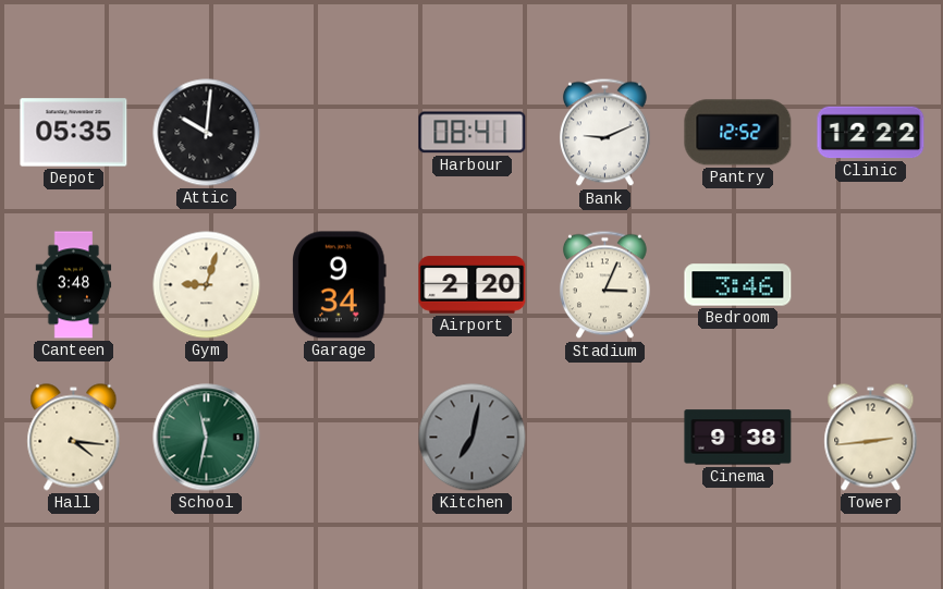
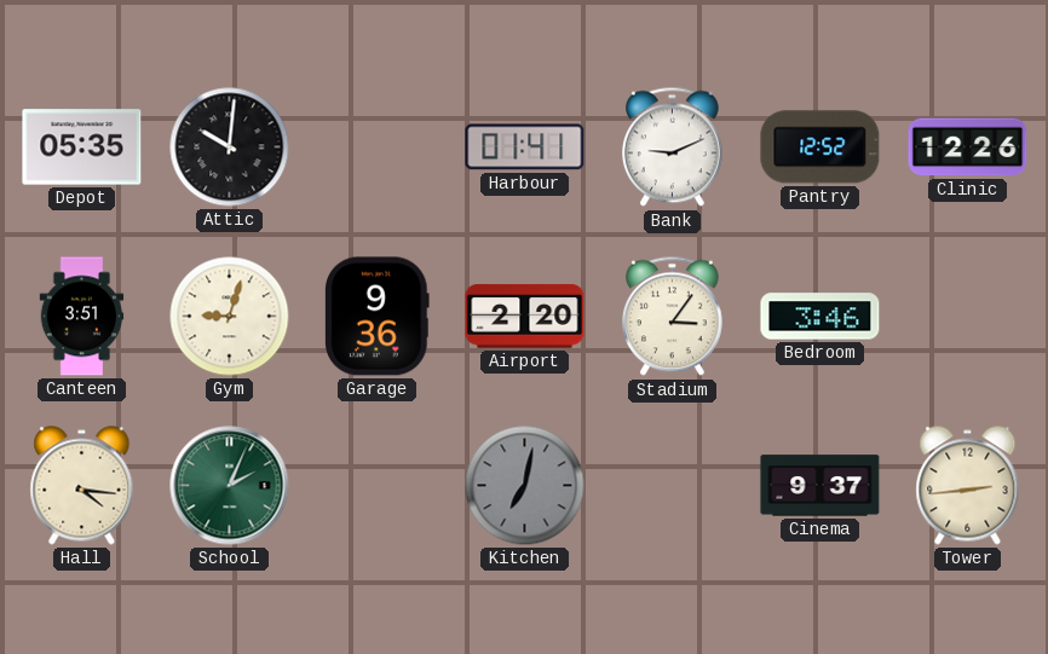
Harbour: 08:41 -> 01:41
Clinic: 12:22 -> 12:26
Canteen: 3:48 -> 3:51
Garage: 9:34 -> 9:36
Stadium: 3:04 -> 3:06
School: 11:32 -> 2:04
Cinema: 9:38 -> 9:37
